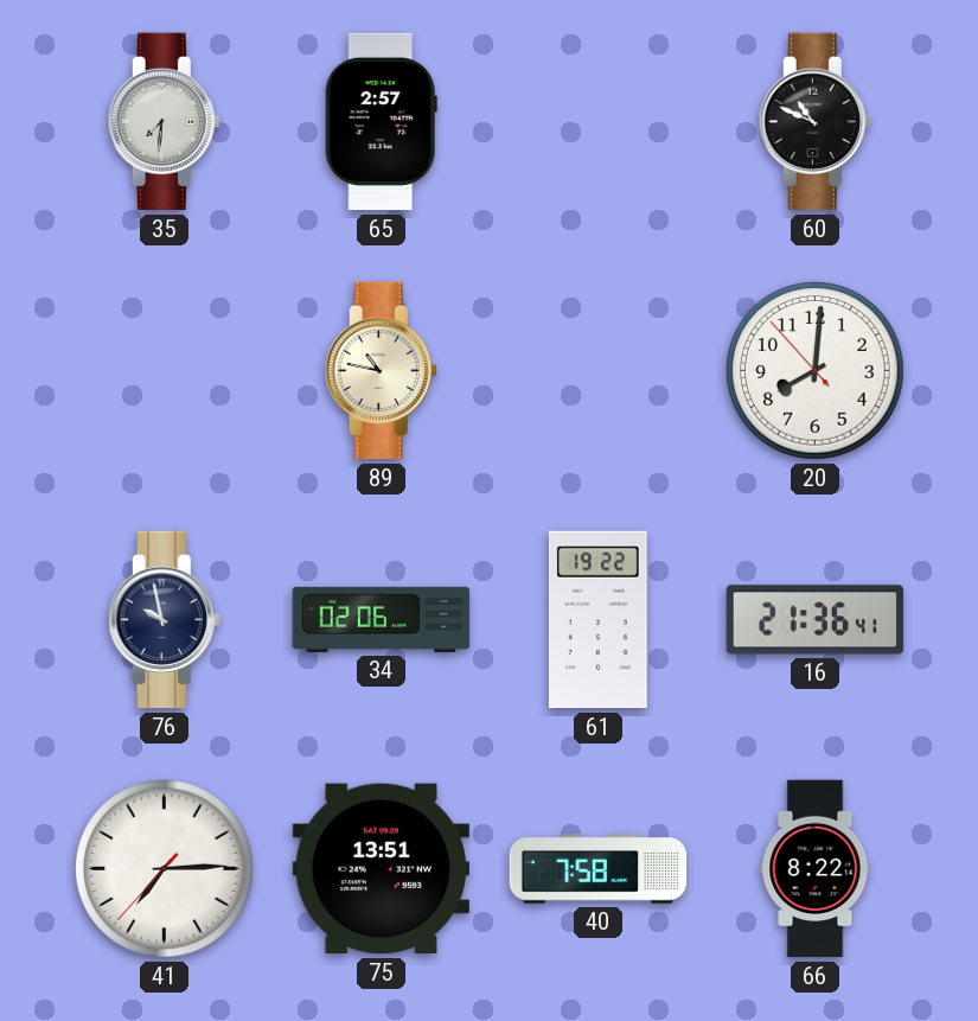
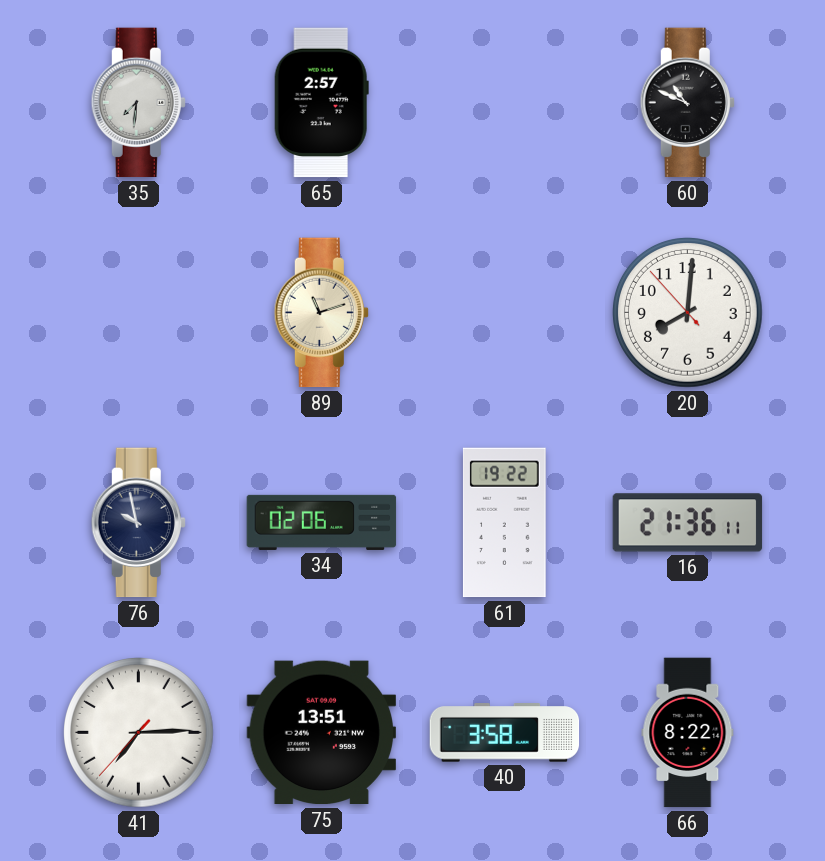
89: 10:47 -> 11:12
16: 21:36:41 -> 21:36:11
40: 7:58 -> 3:58
